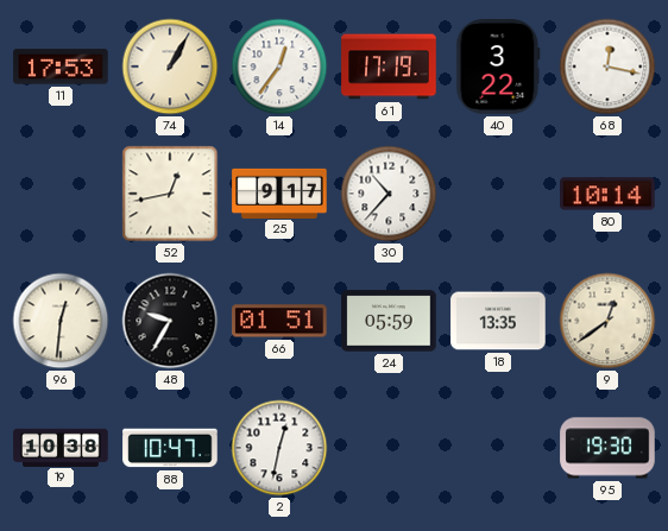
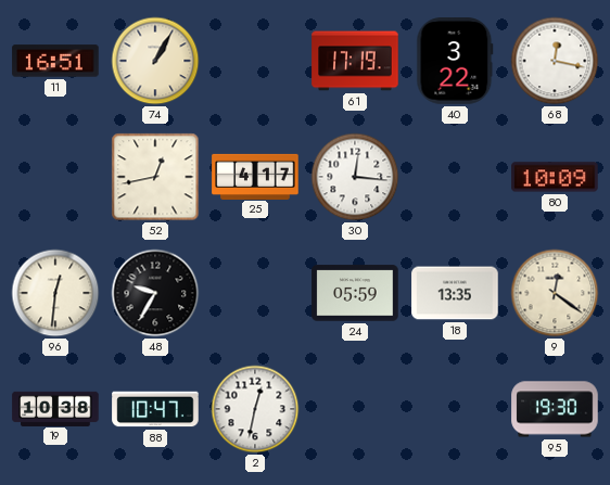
11: 17:53 -> 16:51
14: 12:36 -> none
25: 9:17 -> 4:17
30: 10:37 -> 12:16
80: 10:14 -> 10:09
66: 01:51 -> none
9: 12:39 -> 12:21
